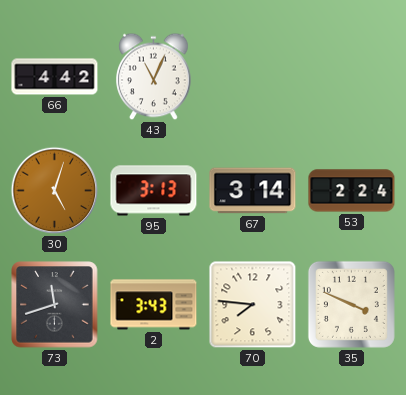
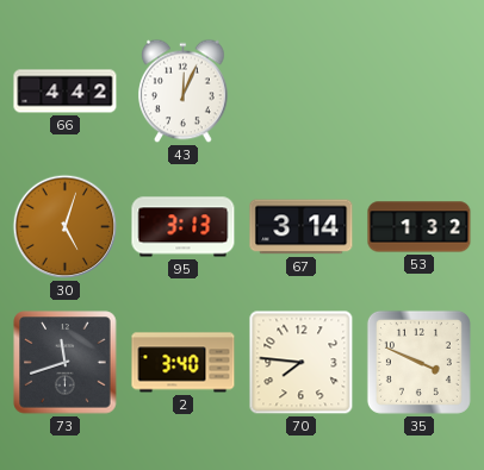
43: 11:04 -> 12:04
53: 2:24 -> 1:32
2: 3:43 -> 3:40
